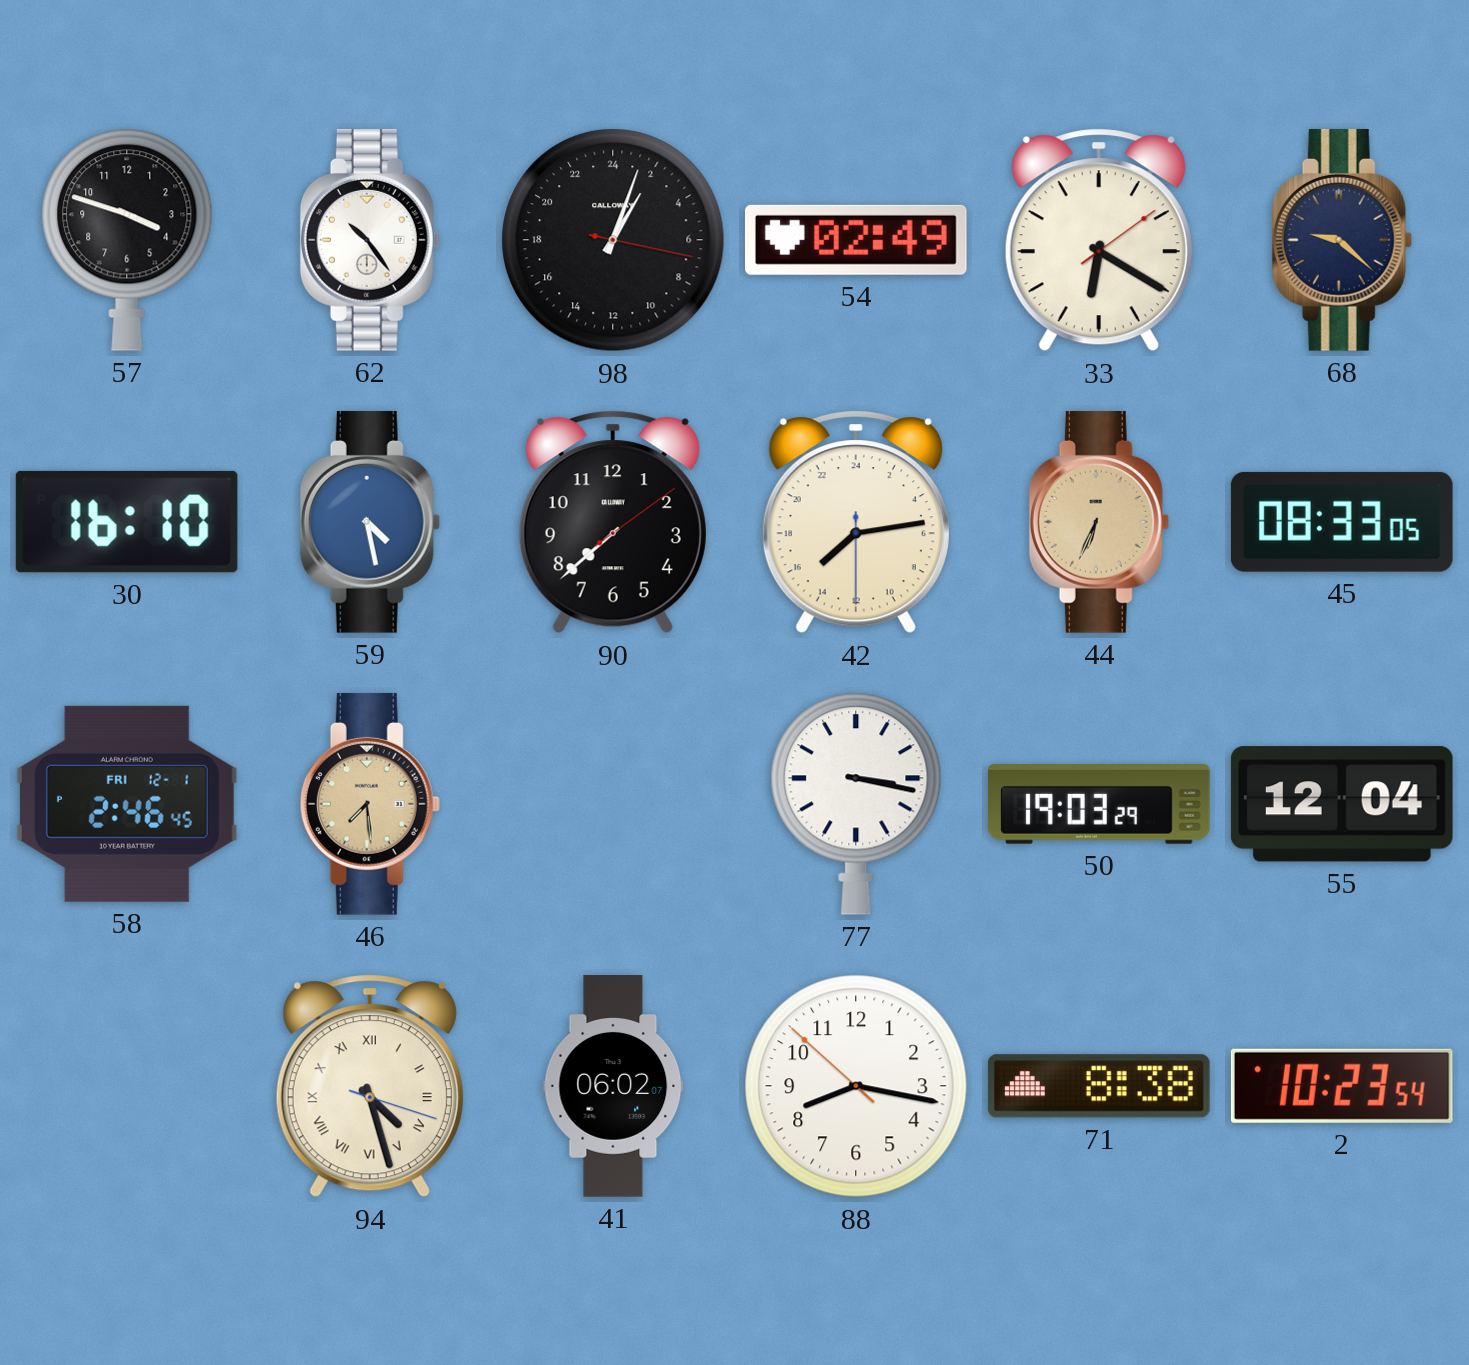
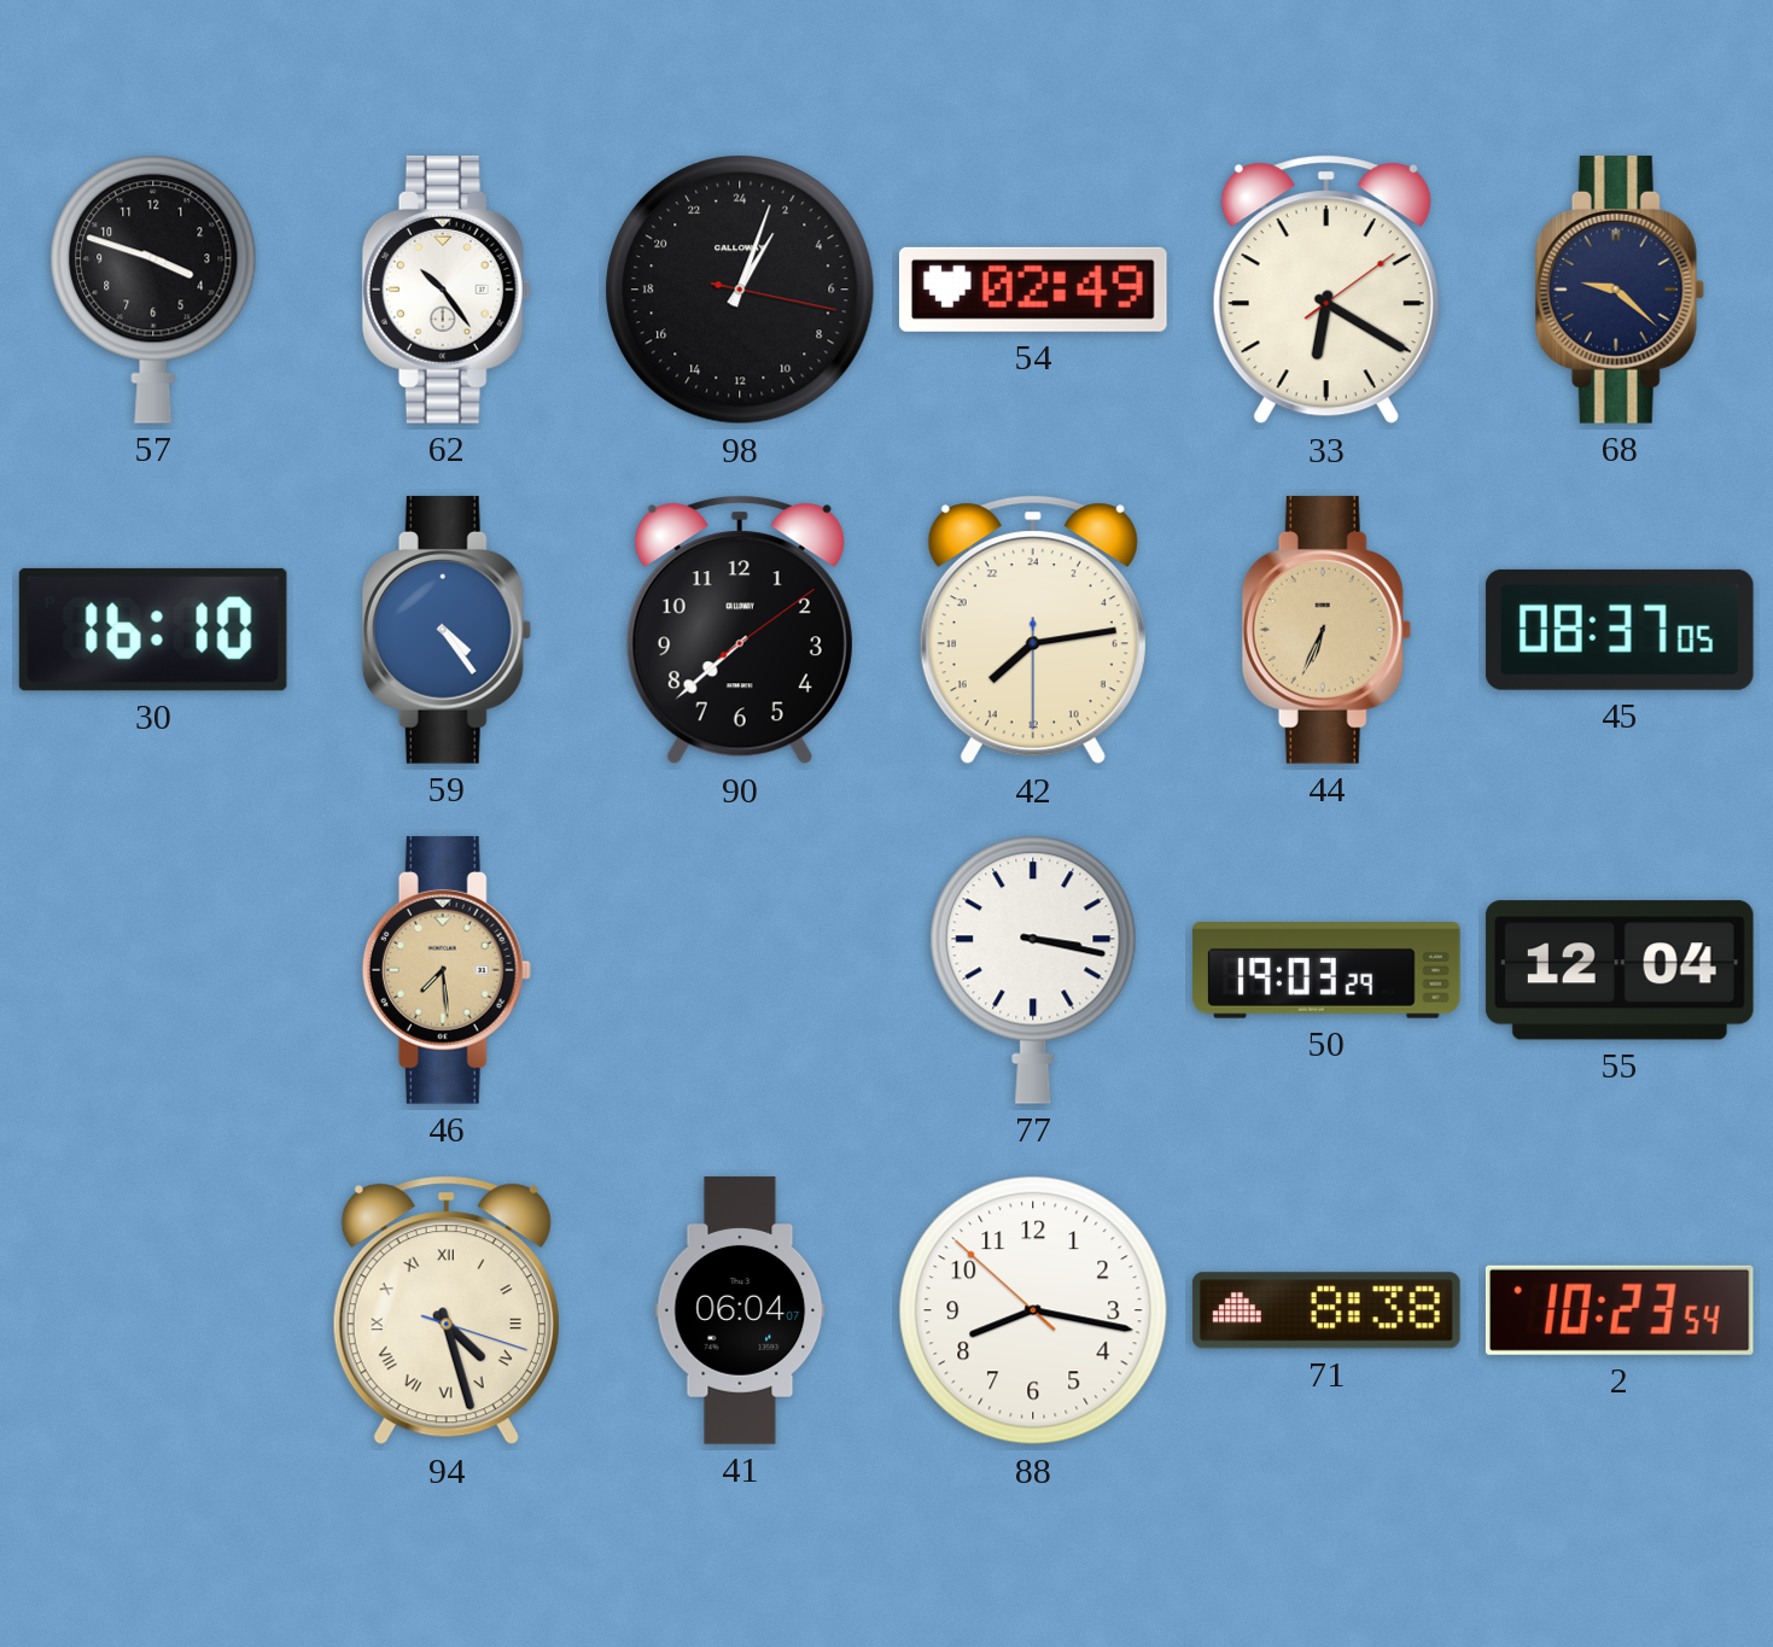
59: 4:28 -> 4:24
45: 08:33 -> 08:37
58: 2:46 -> none
41: 06:02 -> 06:04
